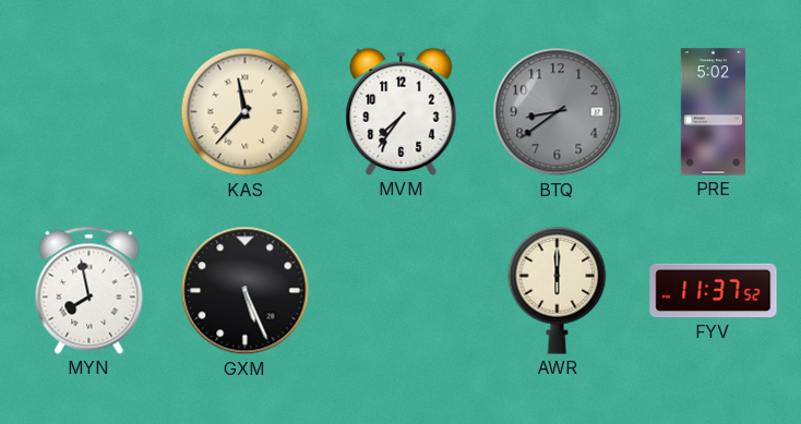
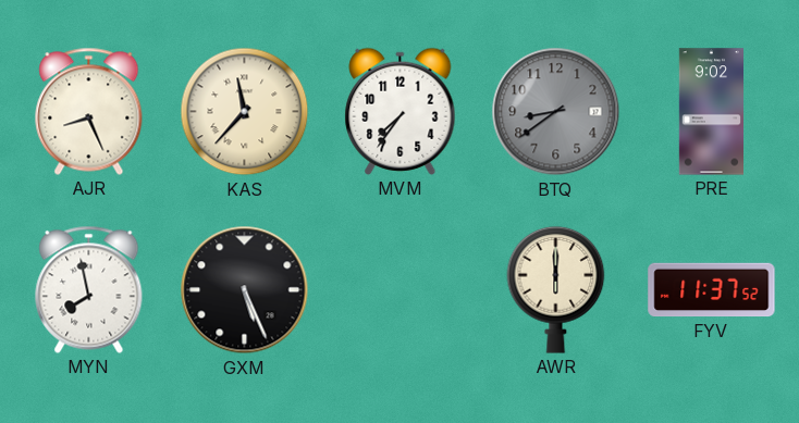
AJR: none -> 8:26
PRE: 5:02 -> 9:02
